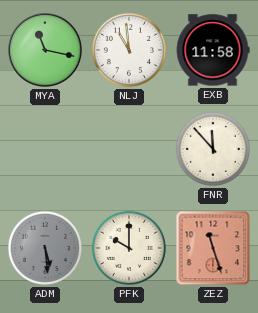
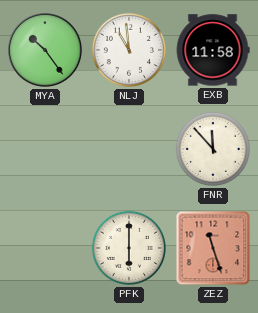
MYA: 11:17 -> 10:24
ADM: 5:29 -> none
PFK: 10:00 -> 6:00
